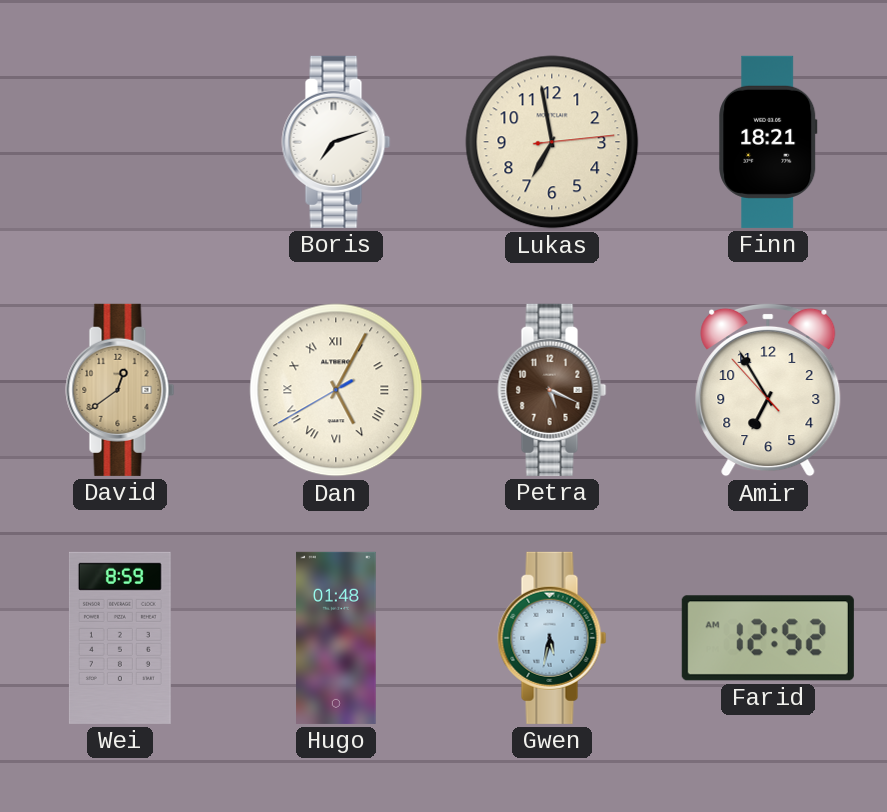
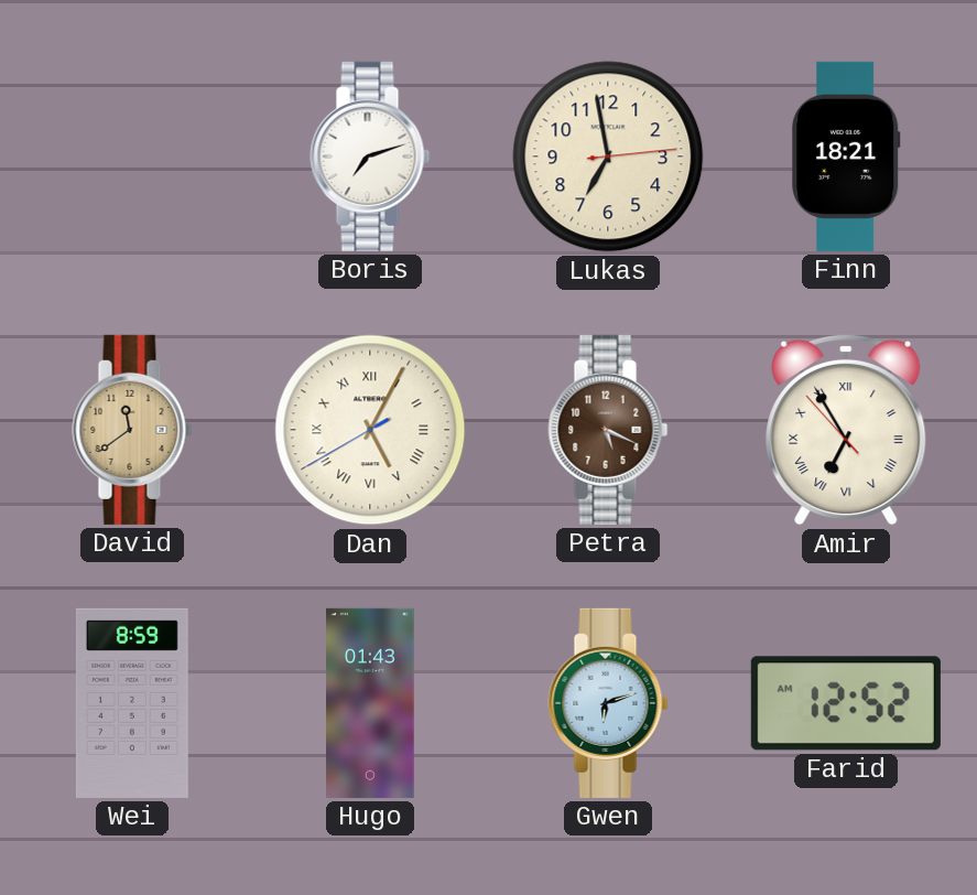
David: 12:39 -> 11:39
Amir numerals: Arabic -> Roman
Hugo: 01:48 -> 01:43
Gwen: 5:32 -> 6:12
